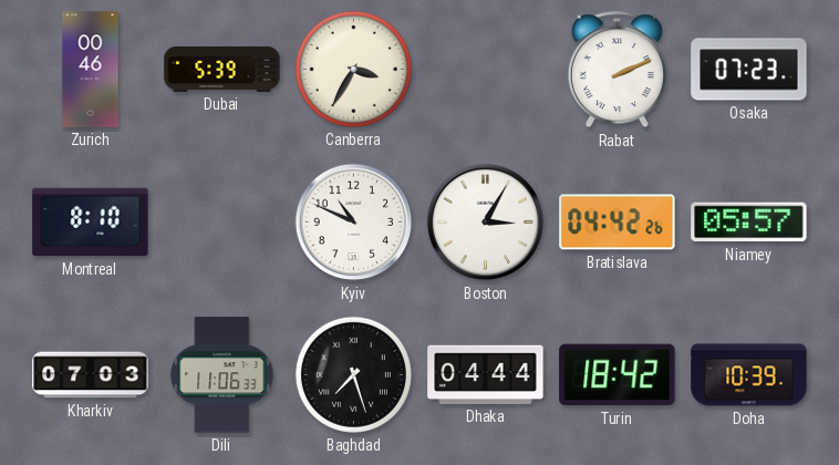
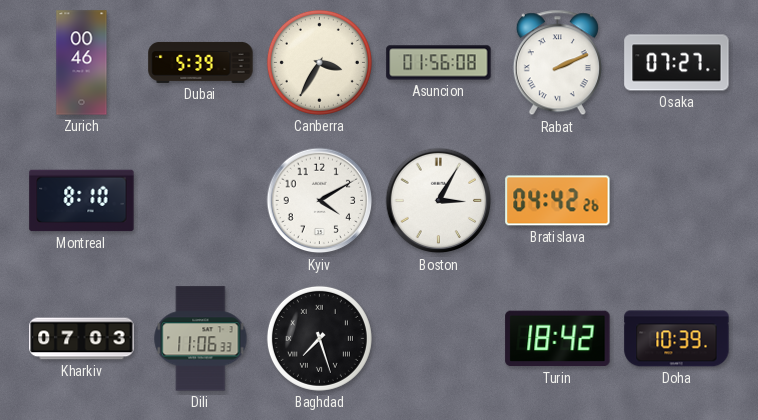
Asuncion: none -> 01:56
Osaka: 07:23 -> 07:27
Kyiv: 10:49 -> 4:10
Niamey: 05:57 -> none
Dhaka: 04:44 -> none
